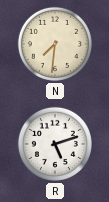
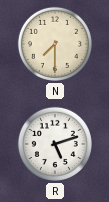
N: 7:31 -> 7:30
